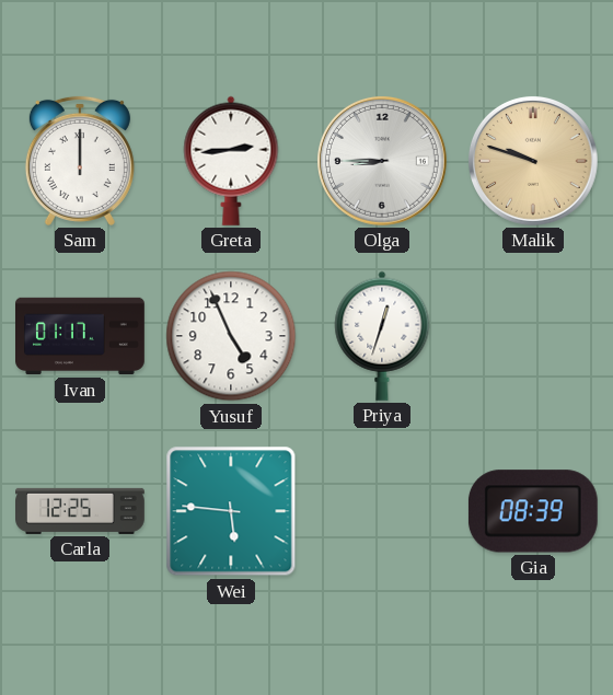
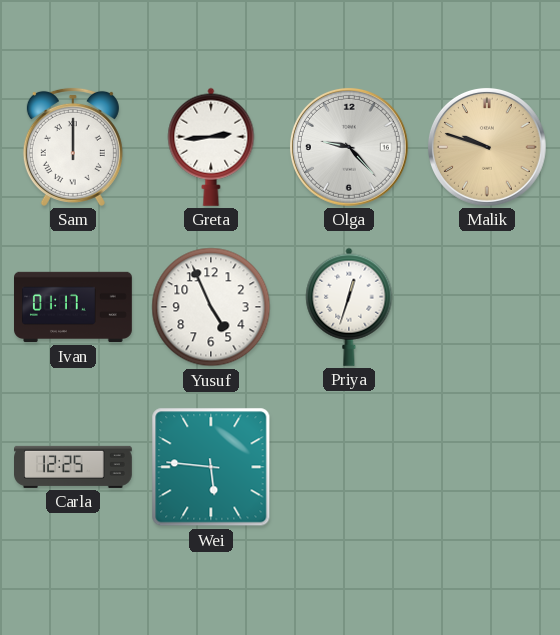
Olga: 8:45 -> 9:23
Gia: 08:39 -> none
